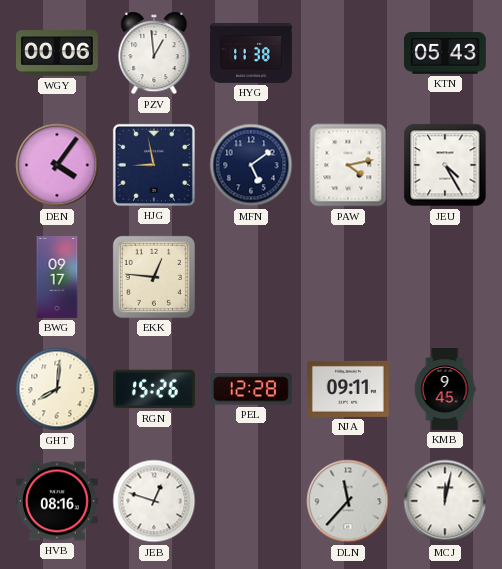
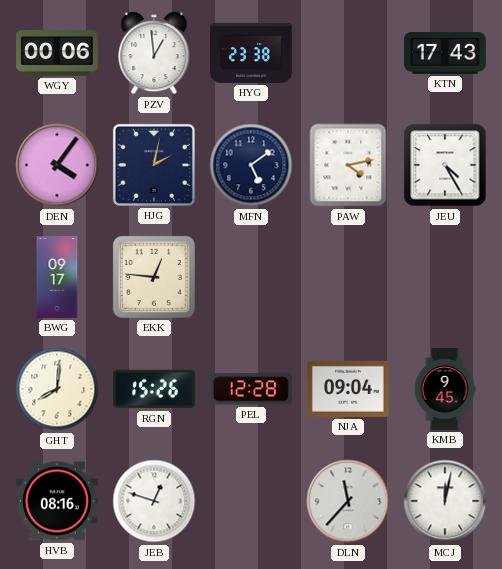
HYG: 11:38 -> 23:38
KTN: 05:43 -> 17:43
HJG: 8:58 -> 2:02
NJA: 09:11 -> 09:04
